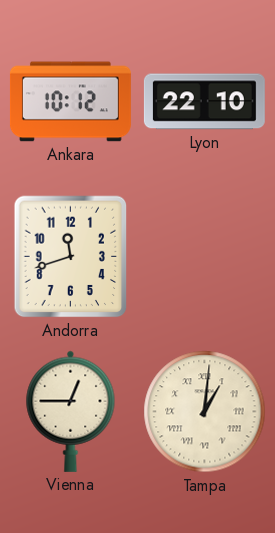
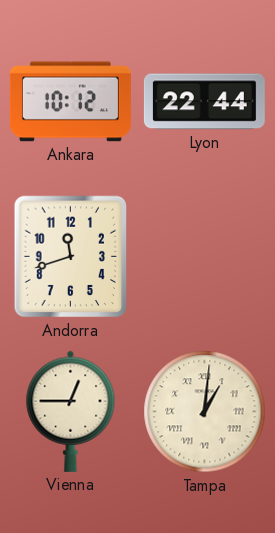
Lyon: 22:10 -> 22:44
